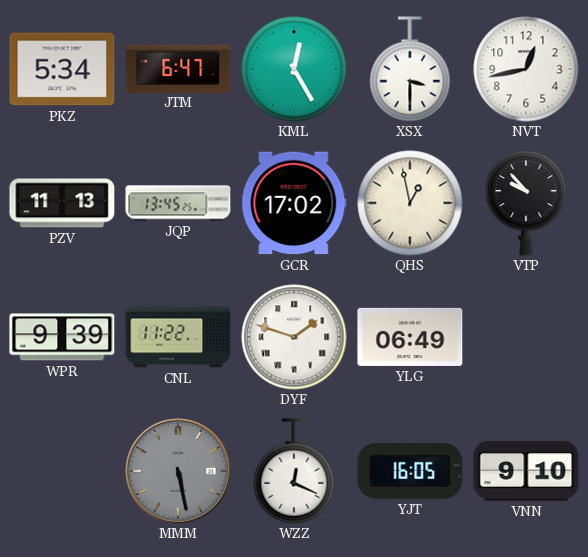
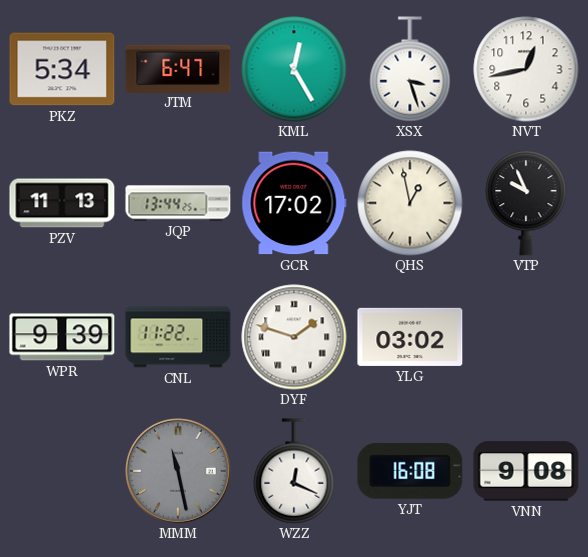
XSX: 3:30 -> 3:27
JQP: 13:45 -> 13:44
VTP: 9:53 -> 9:56
YLG: 06:49 -> 03:02
MMM: 5:28 -> 11:28
YJT: 16:05 -> 16:08
VNN: 9:10 -> 9:08
